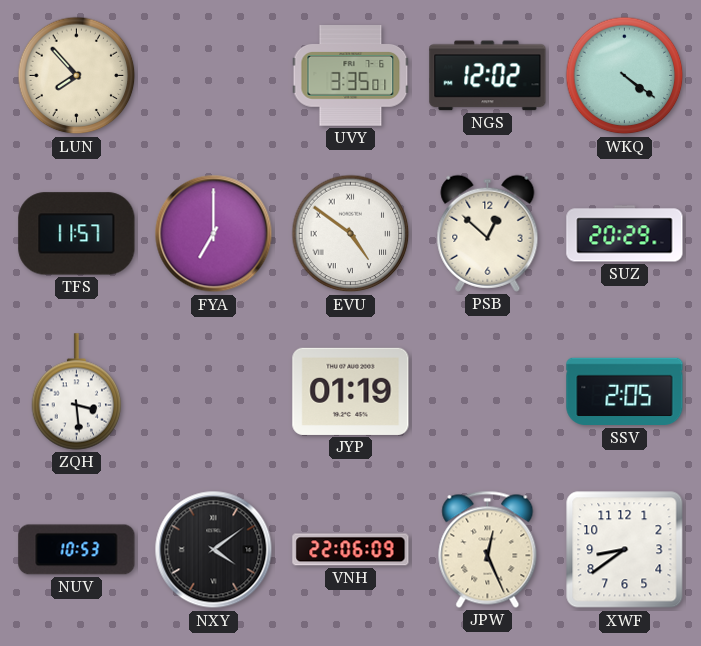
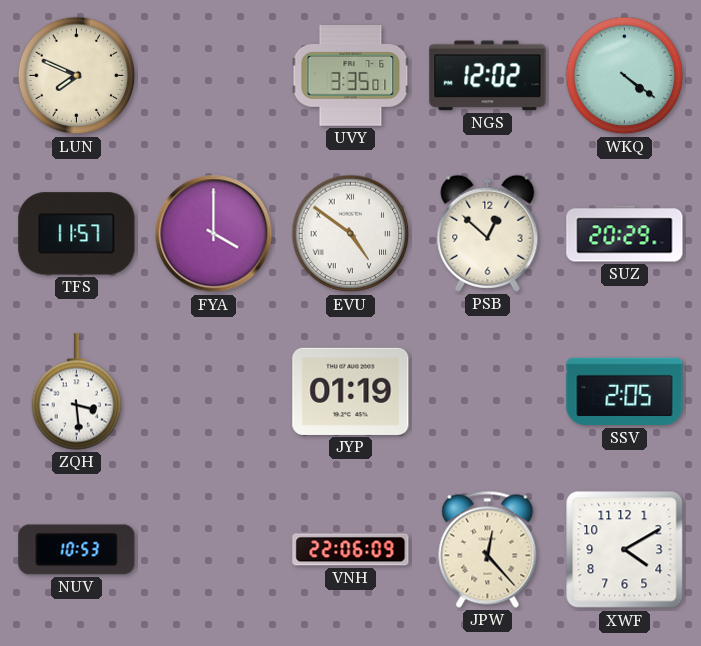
LUN: 7:53 -> 7:49
FYA: 7:00 -> 4:00
NXY: 4:09 -> none
JPW: 12:26 -> 12:23
XWF: 8:39 -> 4:10
